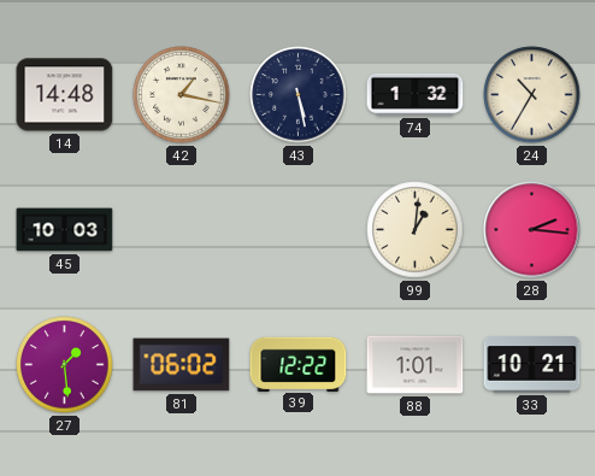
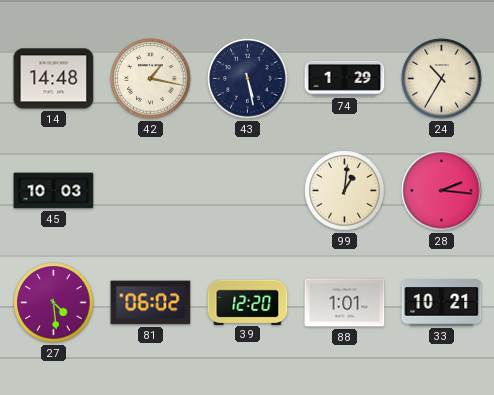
74: 1:32 -> 1:29
27: 1:29 -> 4:29
39: 12:22 -> 12:20
